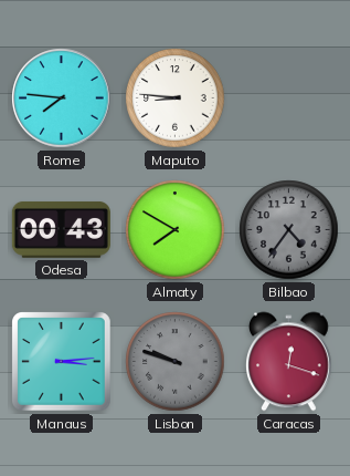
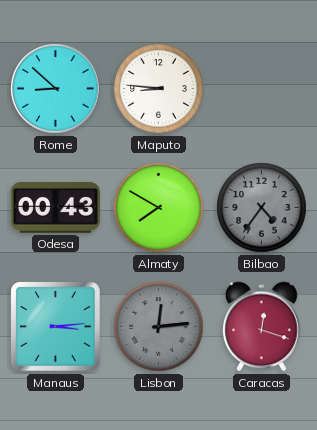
Rome: 7:46 -> 8:52
Lisbon: 9:48 -> 12:14
